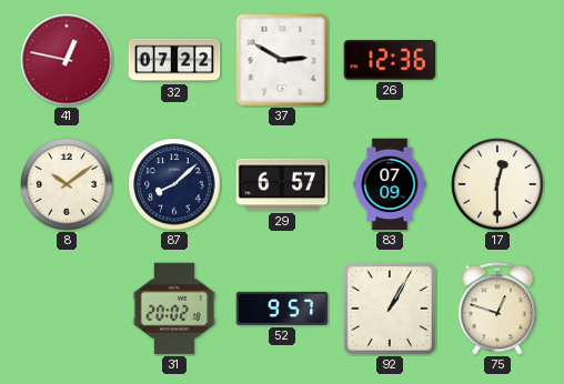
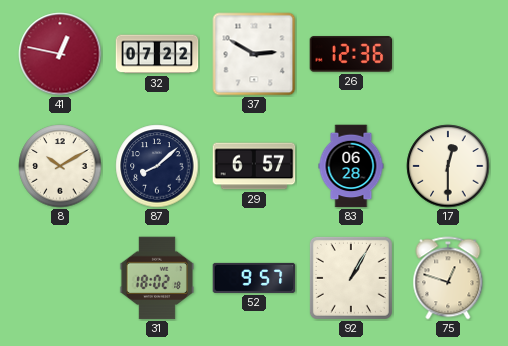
8: 10:09 -> 10:10
83: 07:09 -> 06:28
31: 20:02 -> 18:02
